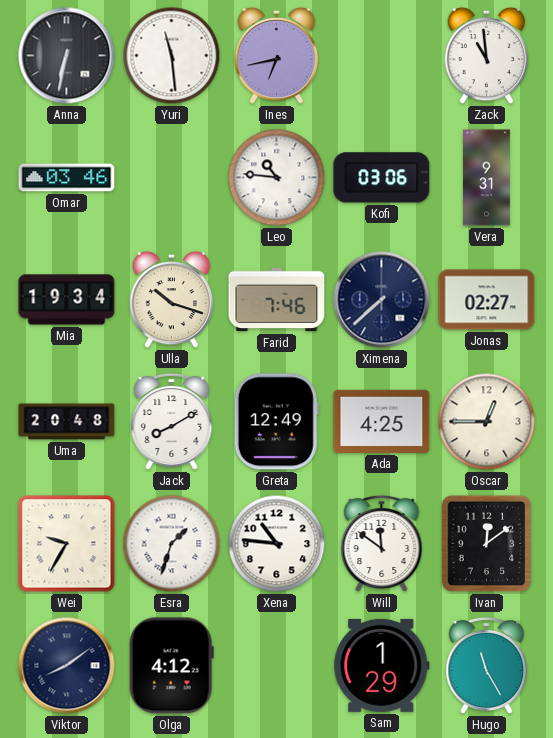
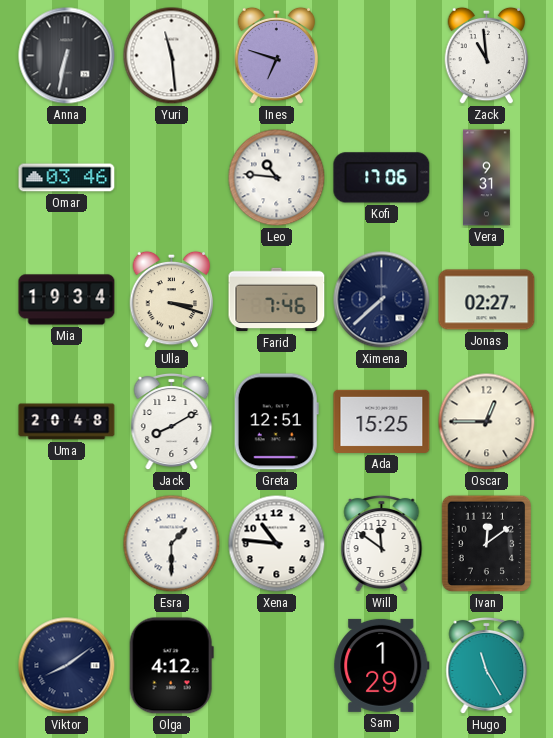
Ines: 6:43 -> 6:48
Kofi: 03:06 -> 17:06
Ulla: 10:18 -> 3:18
Greta: 12:49 -> 12:51
Ada: 4:25 -> 15:25
Wei: 9:35 -> none
Esra: 1:33 -> 1:30
